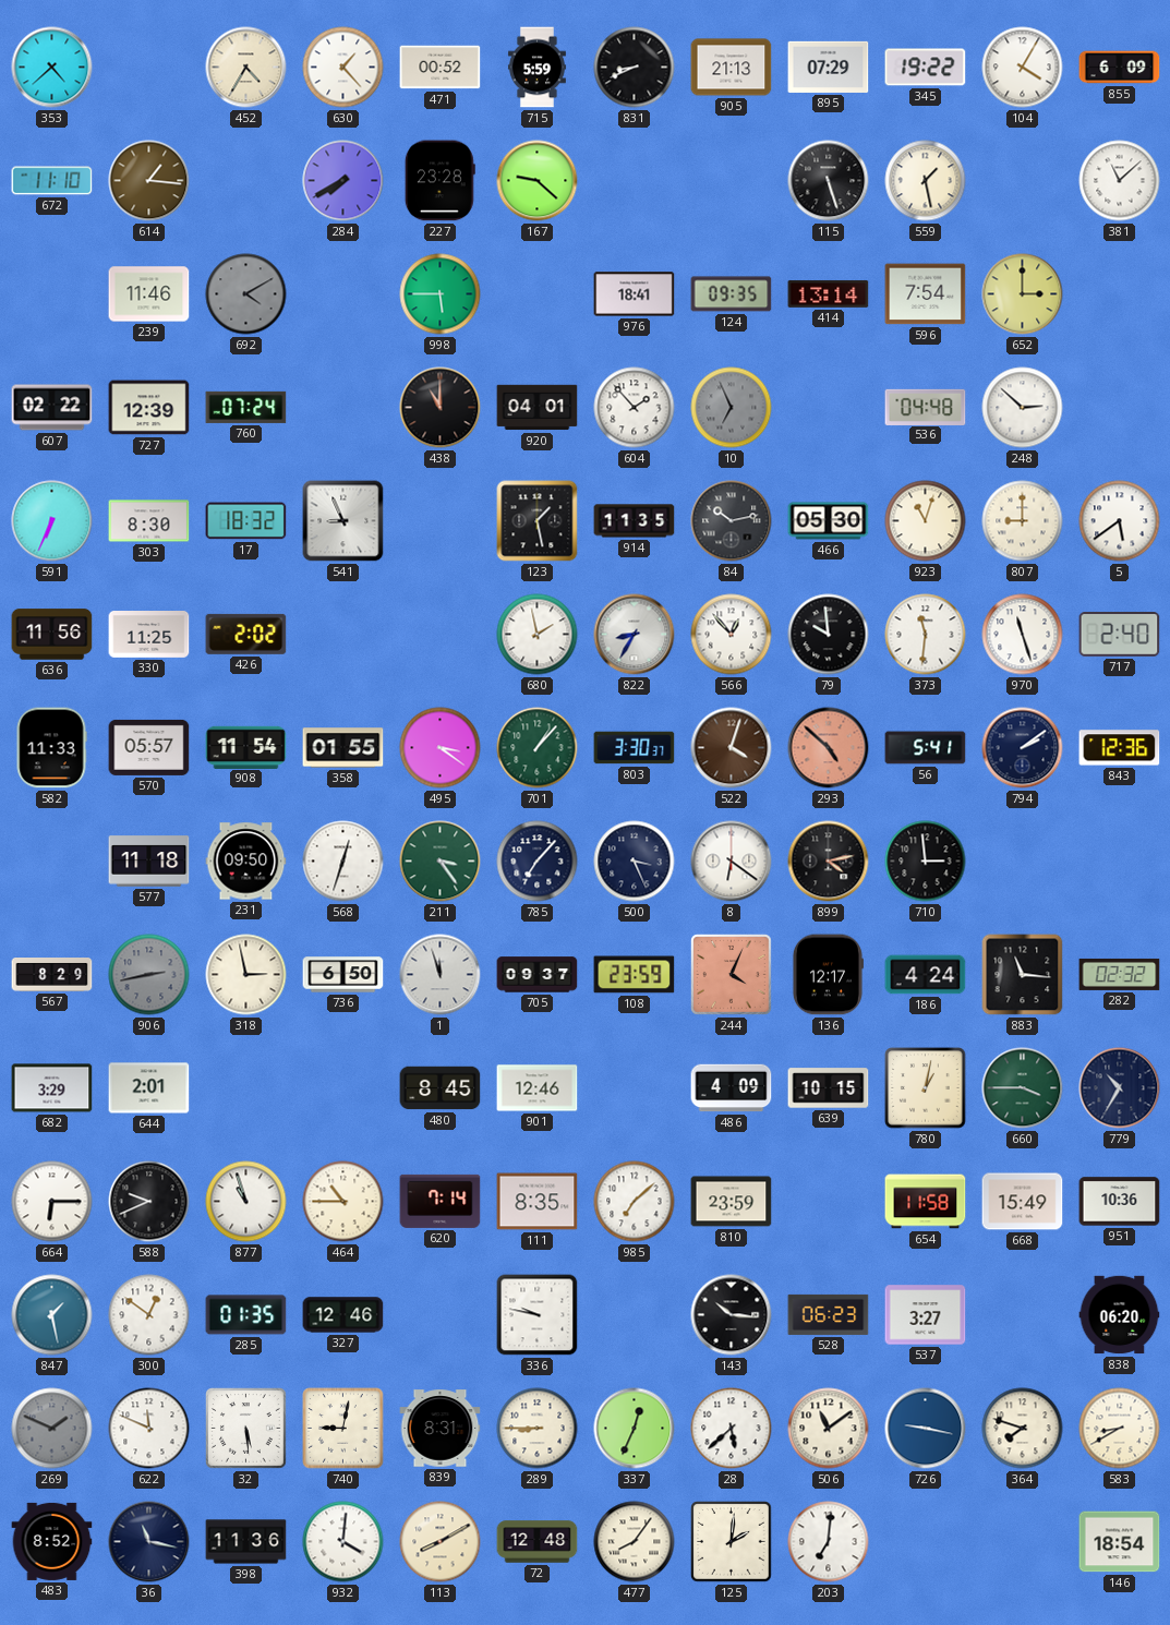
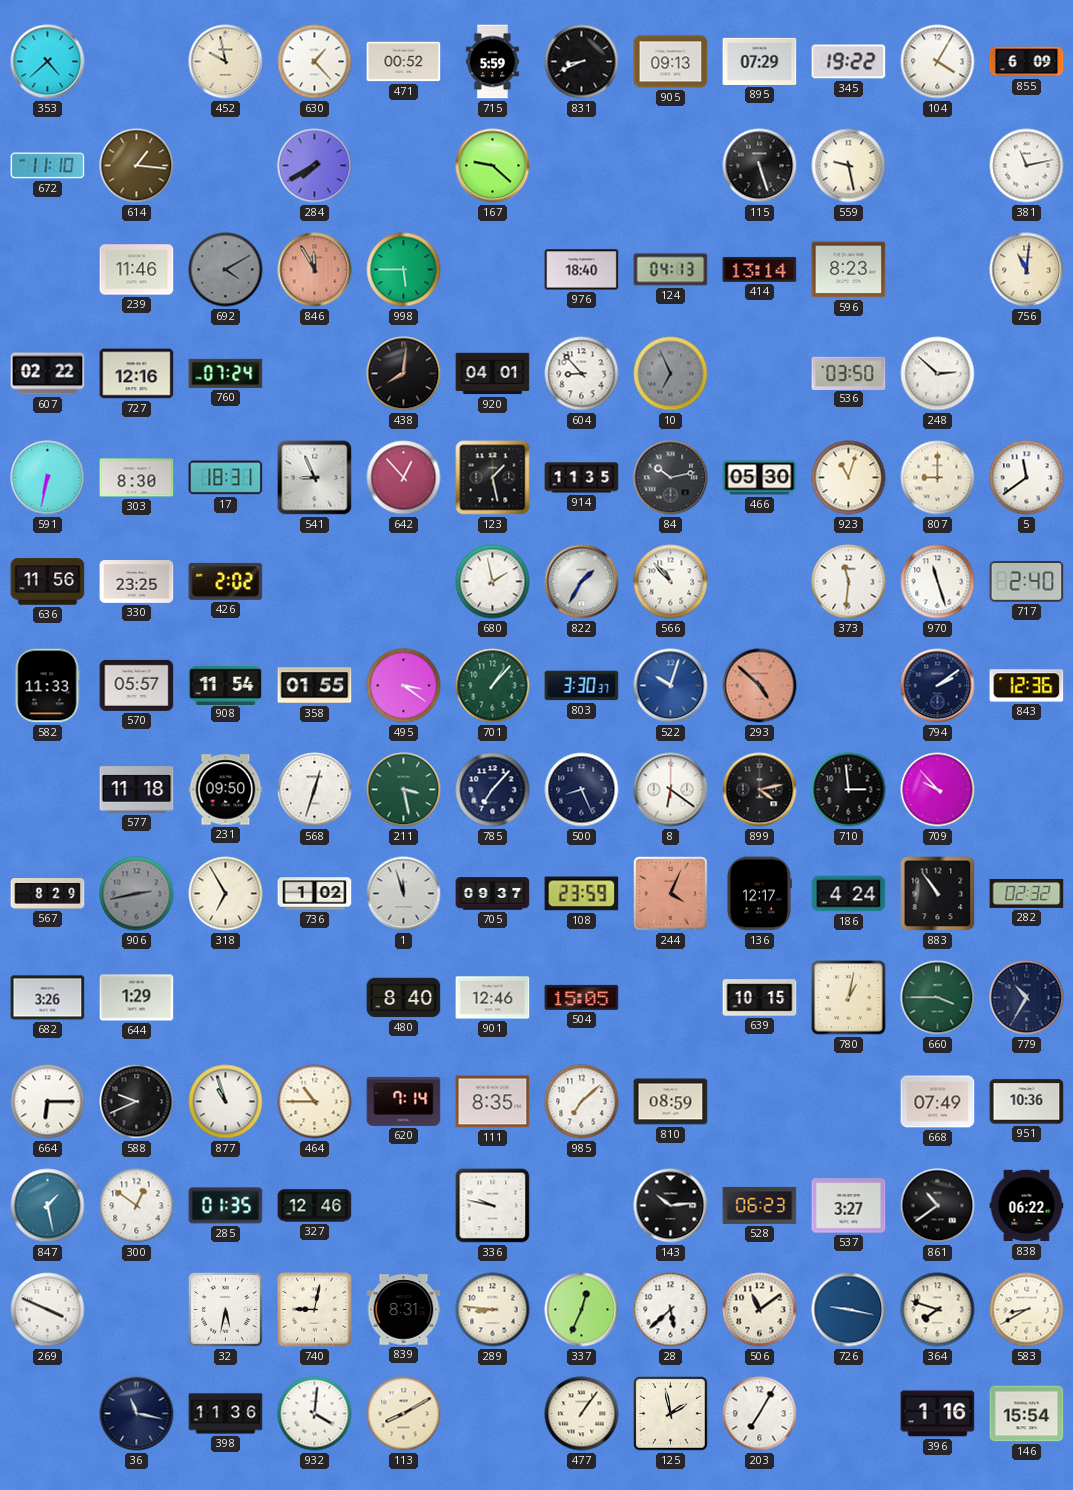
452: 4:35 -> 9:58
905: 21:13 -> 09:13
227: 23:28 -> none
559: 1:28 -> 9:28
381: 11:08 -> 11:13
846: none -> 11:55
976: 18:41 -> 18:40
124: 09:35 -> 04:13
596: 7:54 -> 8:23
652: 3:00 -> none
756: none -> 11:01
727: 12:39 -> 12:16
438: 11:00 -> 8:01
604: 1:53 -> 8:53
536: 04:48 -> 03:50
591: 6:34 -> 6:32
17: 18:32 -> 18:31
642: none -> 12:53
5: 5:39 -> 11:39
330: 11:25 -> 23:25
822: 8:35 -> 1:35
566: 12:53 -> 10:53
79: 9:59 -> none
522: 4:03 -> 10:03
522 dial: brown -> blue
56: 5:41 -> none
211: 3:24 -> 3:28
500: 3:26 -> 8:26
709: none -> 9:53
318: 2:58 -> 6:55
736: 6:50 -> 1:02
883: 11:16 -> 10:54
682: 3:29 -> 3:26
644: 2:01 -> 1:29
480: 8:45 -> 8:40
504: none -> 15:05
486: 4:09 -> none
810: 23:59 -> 08:59
654: 11:58 -> none
668: 15:49 -> 07:49
143: 10:16 -> 10:14
861: none -> 10:39
838: 06:20 -> 06:22
269: 1:49 -> 3:49
269 dial: grey -> white
622: 11:49 -> none
32: 5:29 -> 5:32
289: 8:45 -> 8:46
483: 8:52 -> none
72: 12:48 -> none
477: 8:06 -> 1:06
125: 2:01 -> 1:58
203: 7:01 -> 7:05
396: none -> 1:16
146: 18:54 -> 15:54
